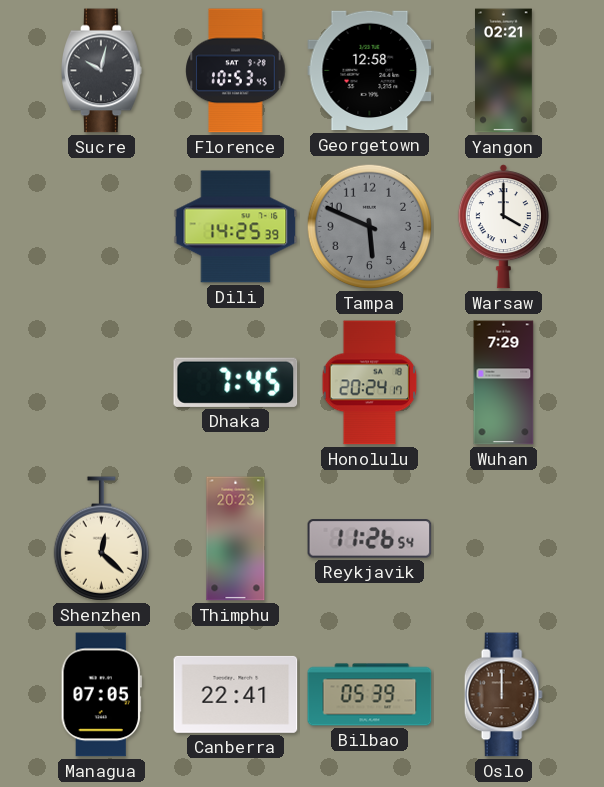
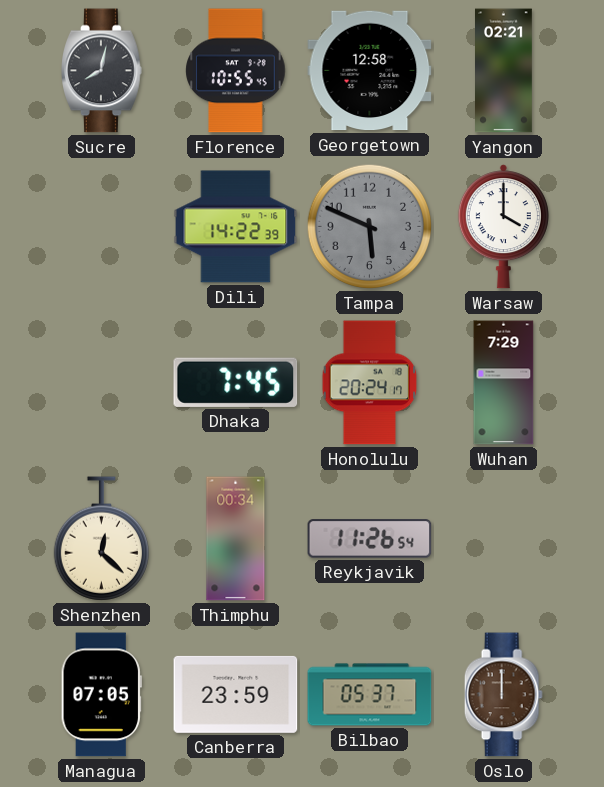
Sucre: 10:02 -> 8:02
Florence: 10:53 -> 10:55
Dili: 14:25 -> 14:22
Thimphu: 20:23 -> 00:34
Canberra: 22:41 -> 23:59
Bilbao: 05:39 -> 05:37
